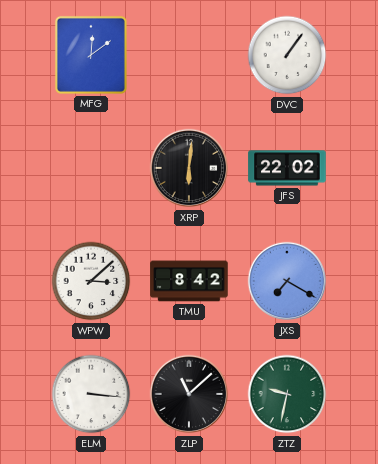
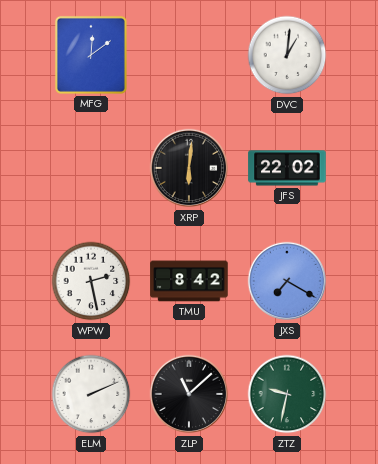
DVC: 1:06 -> 1:01
WPW: 3:08 -> 2:28
ELM: 3:16 -> 2:11
